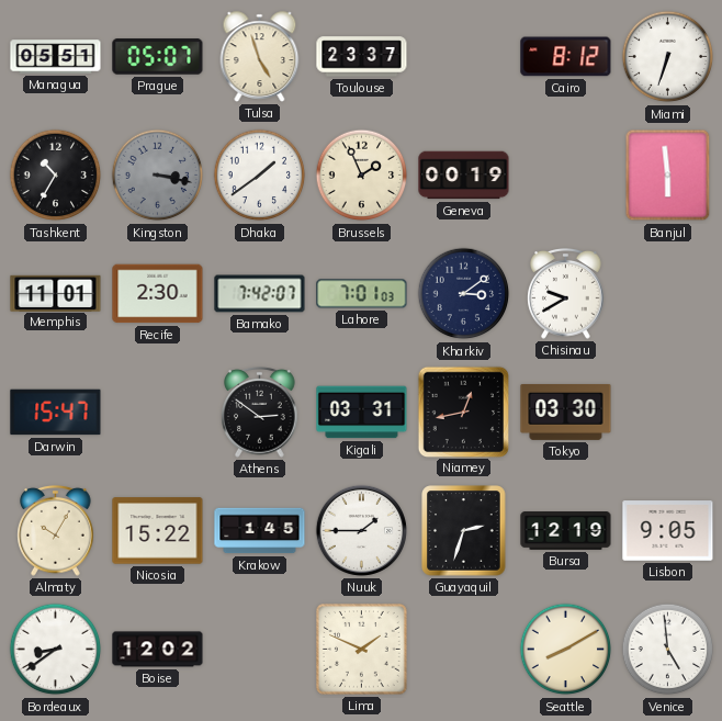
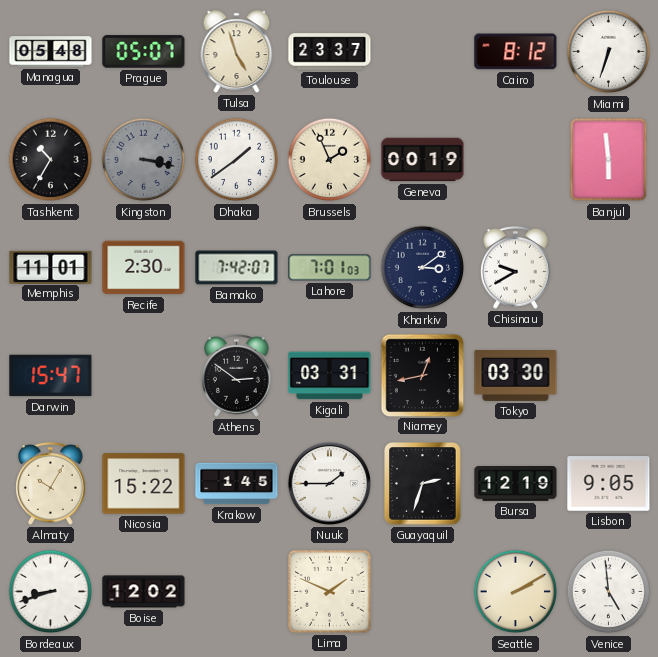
Managua: 05:51 -> 05:48
Bordeaux: 8:39 -> 8:42
Seattle: 8:10 -> 2:10
